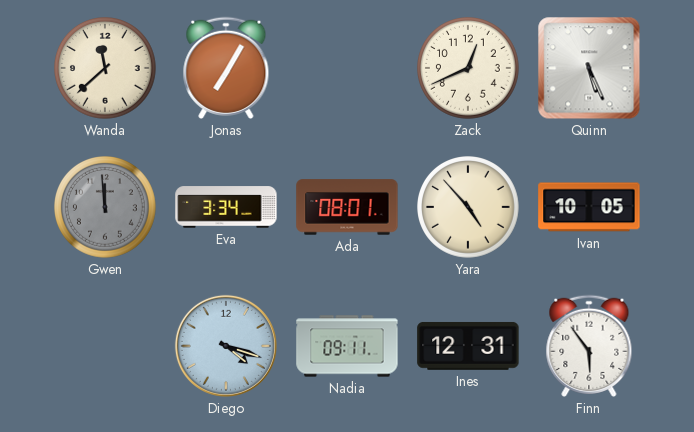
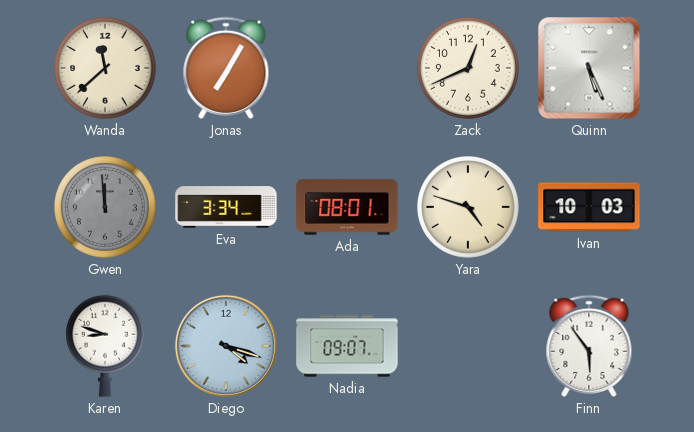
Yara: 4:53 -> 4:48
Ivan: 10:05 -> 10:03
Karen: none -> 8:48
Nadia: 09:11 -> 09:07
Ines: 12:31 -> none
